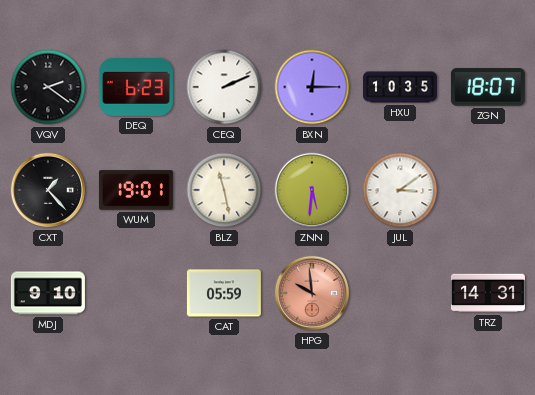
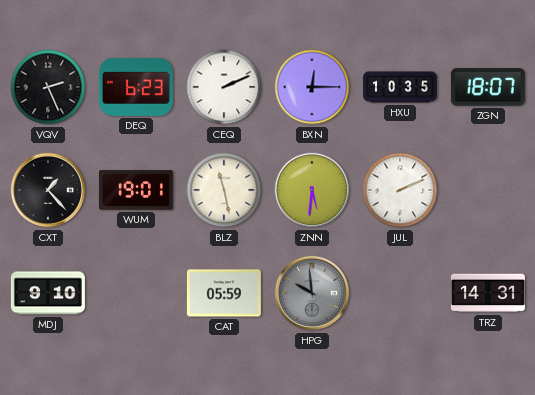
VQV: 2:21 -> 2:26
JUL: 3:09 -> 2:11
HPG dial: salmon -> grey
